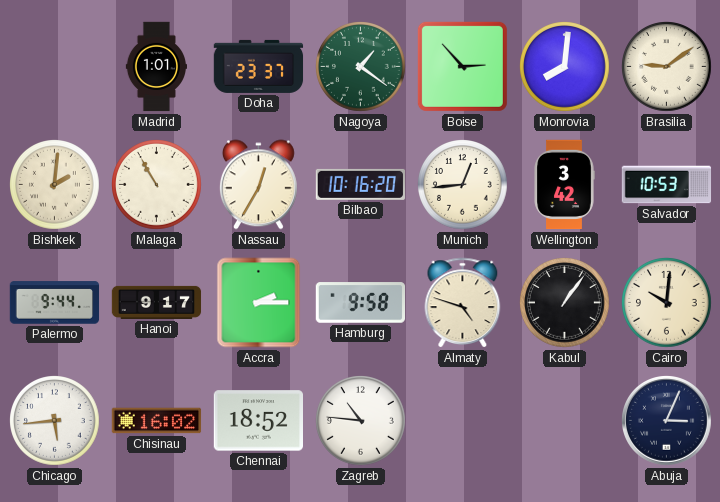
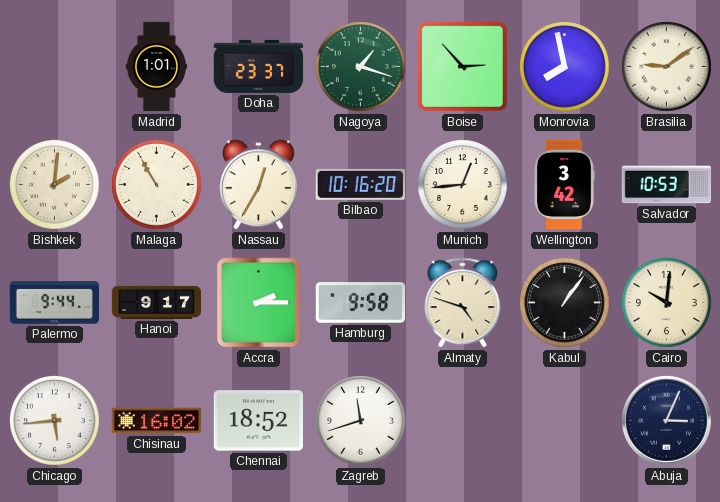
Nagoya: 1:21 -> 1:18
Monrovia: 8:01 -> 7:58
Zagreb: 10:46 -> 11:42
